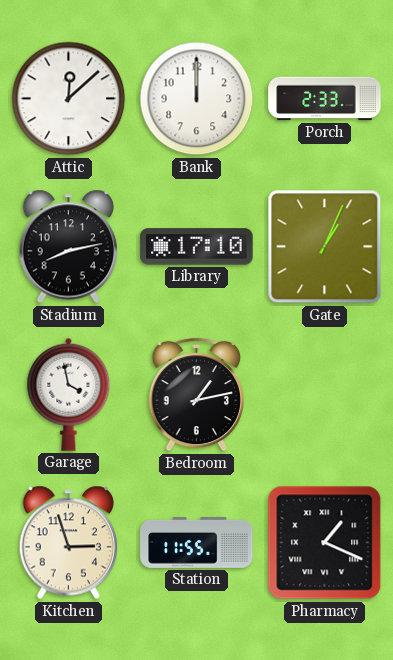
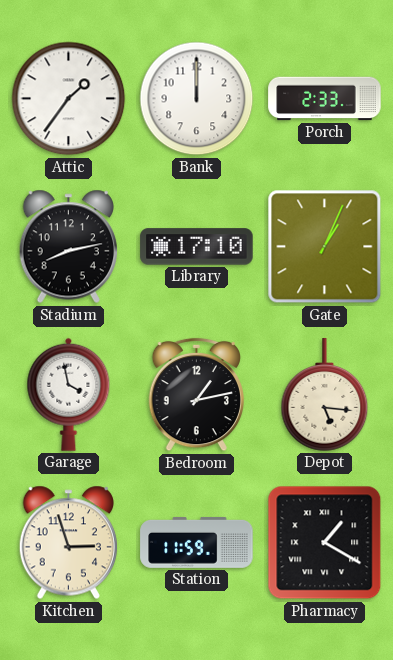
Attic: 12:08 -> 1:36
Depot: none -> 5:16
Station: 11:55 -> 11:59
Pharmacy: 1:19 -> 1:20
